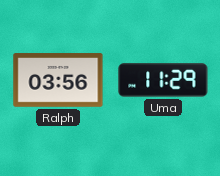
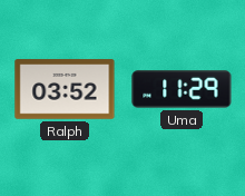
Ralph: 03:56 -> 03:52
